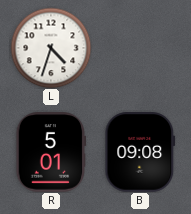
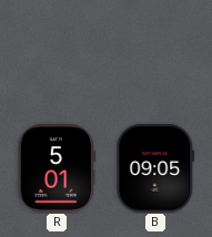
L: 4:33 -> none
B: 09:08 -> 09:05
